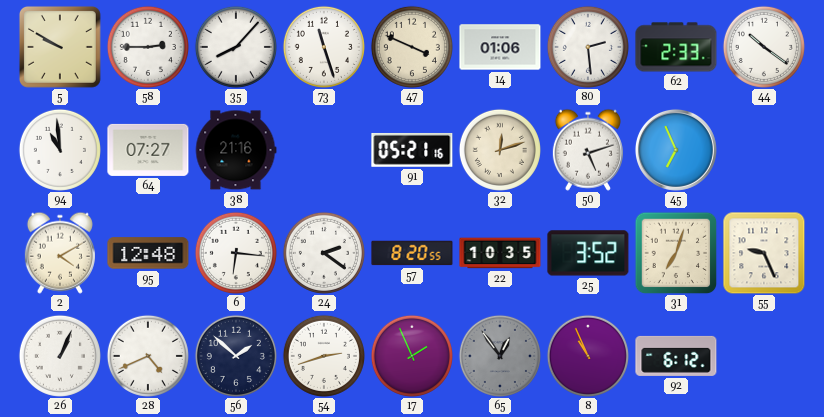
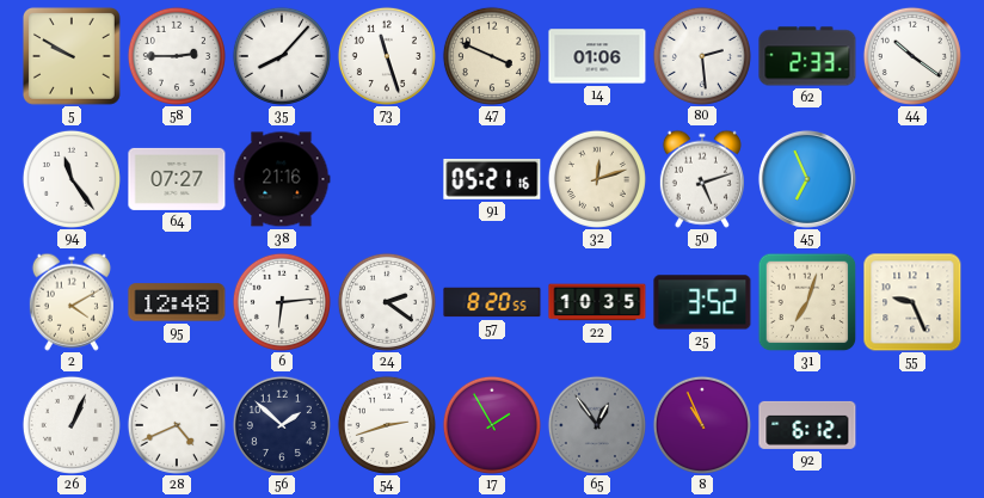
94: 10:59 -> 11:24
6: 6:16 -> 6:14
17: 1:56 -> 1:55
